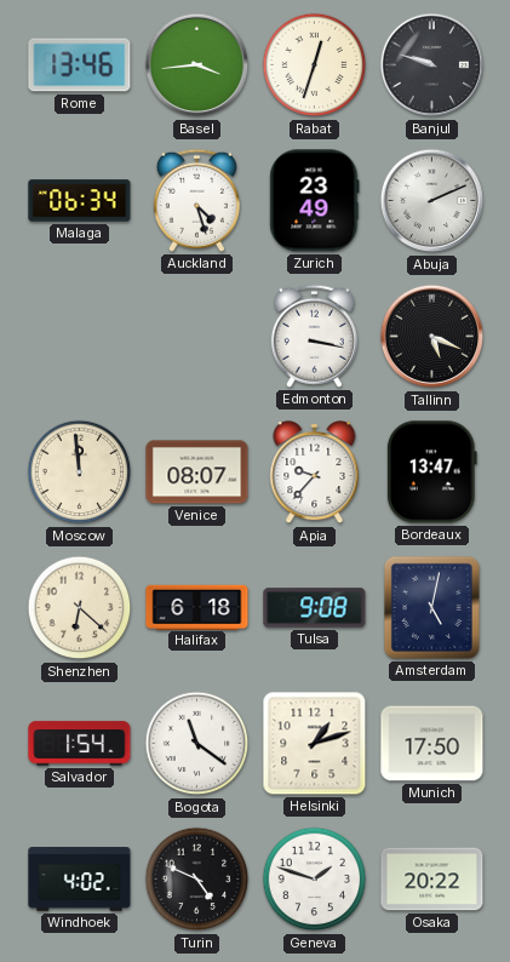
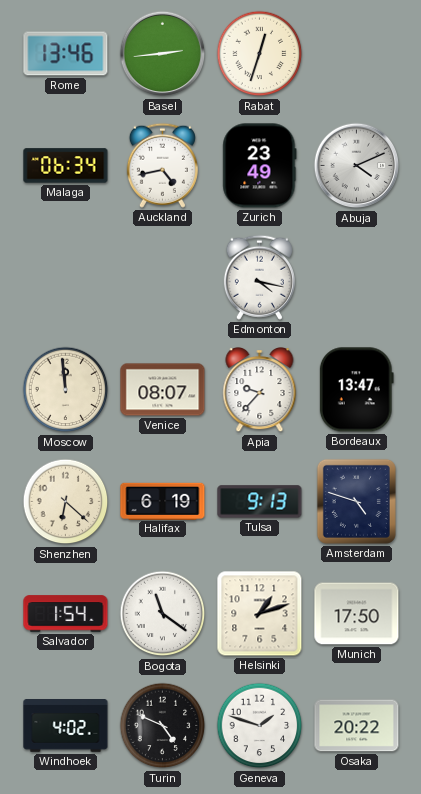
Basel: 3:44 -> 2:44
Banjul: 9:48 -> none
Auckland: 4:27 -> 4:43
Abuja: 2:11 -> 4:11
Edmonton: 3:17 -> 4:17
Tallinn: 5:19 -> none
Halifax: 6:18 -> 6:19
Tulsa: 9:08 -> 9:13
Amsterdam: 5:02 -> 4:48
